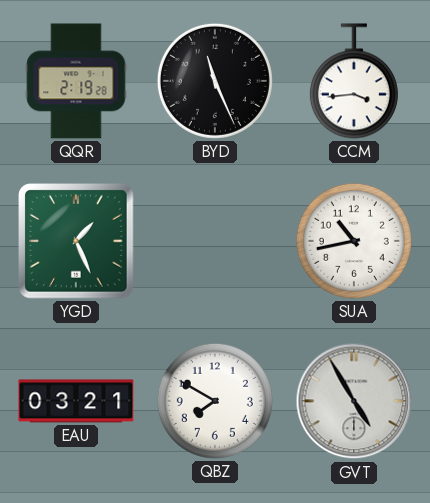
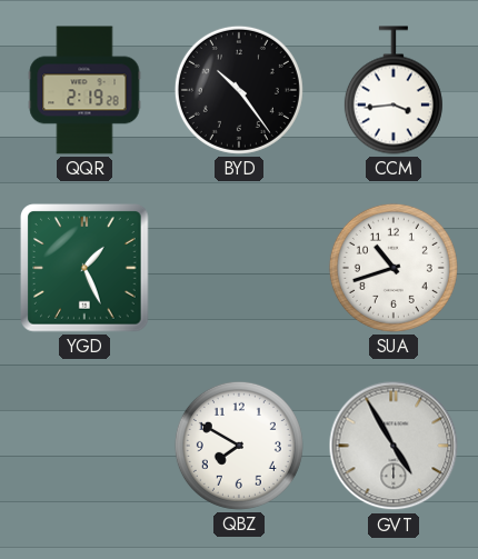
BYD: 11:26 -> 10:24
SUA: 10:43 -> 10:42
EAU: 03:21 -> none
